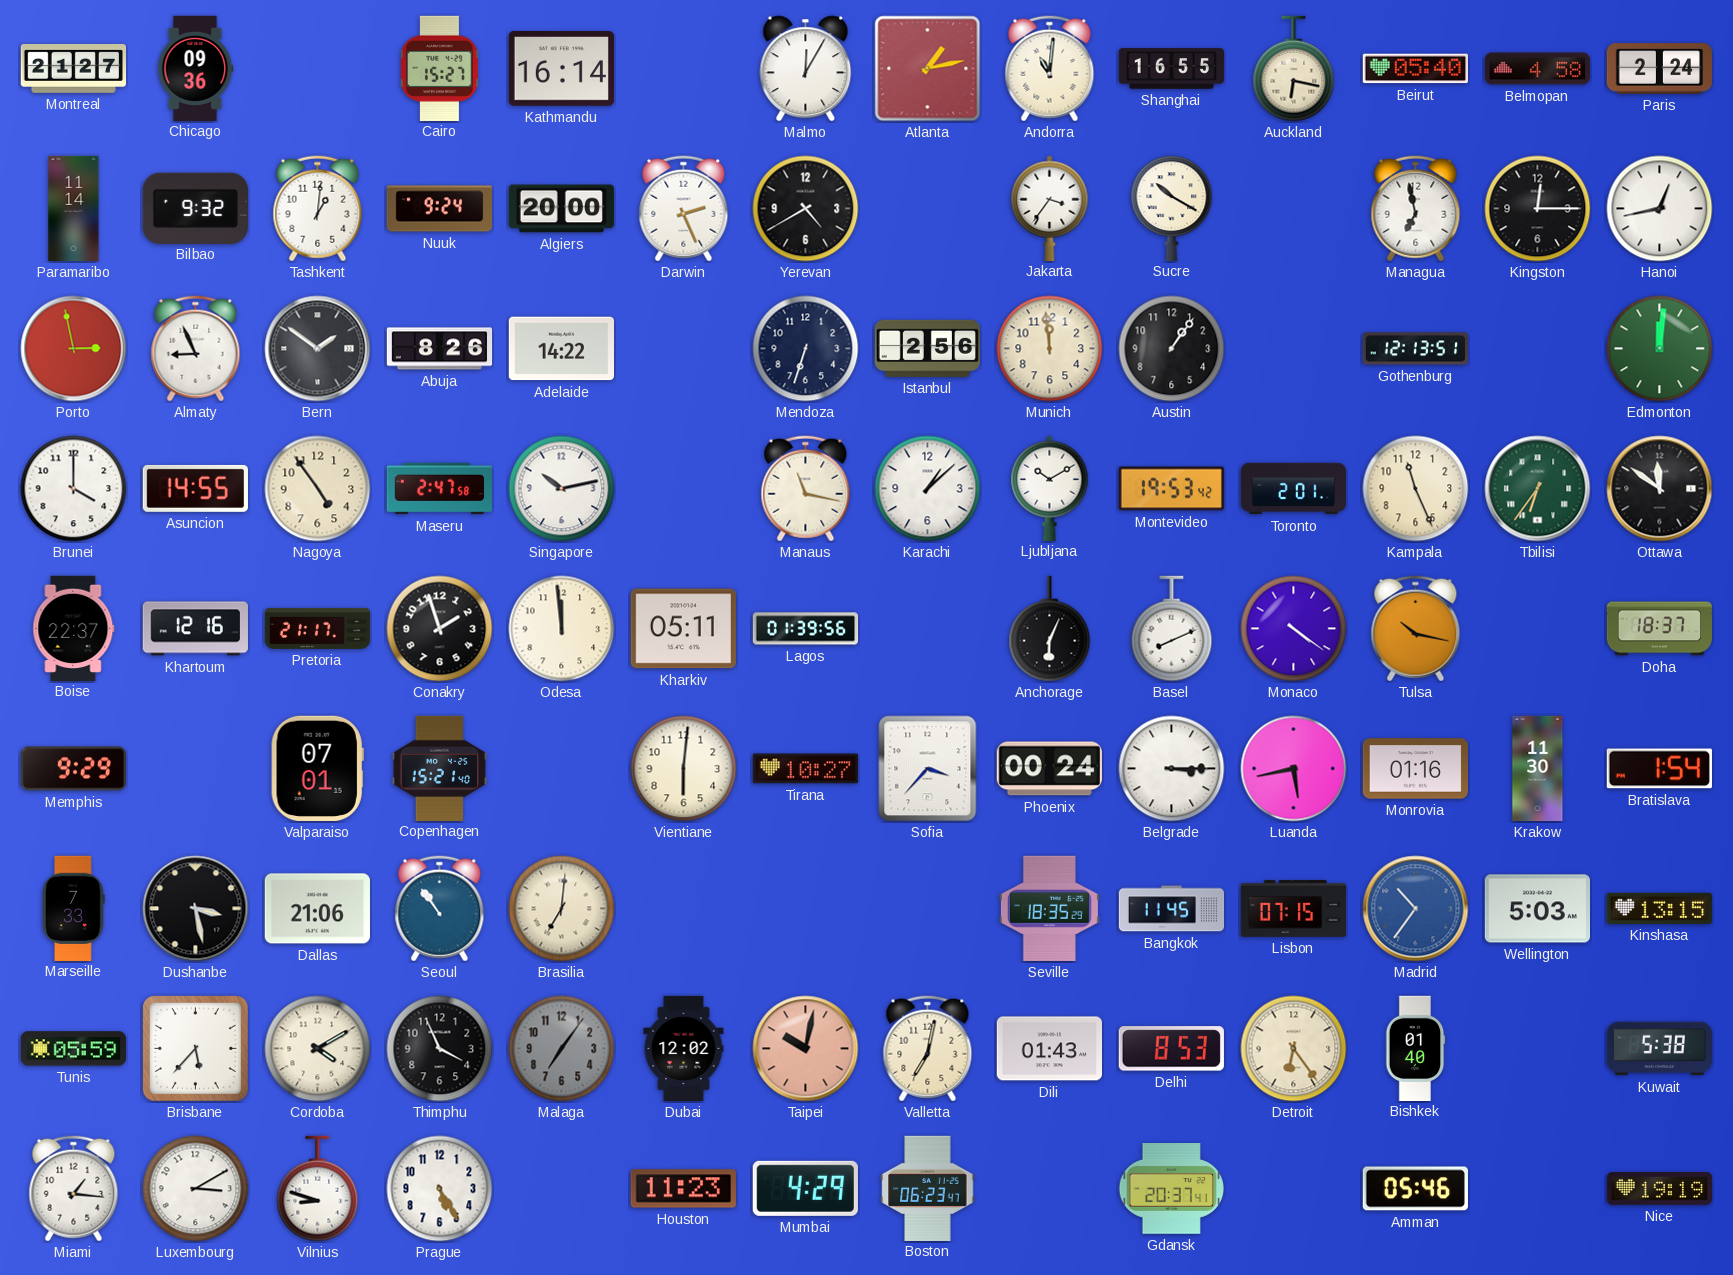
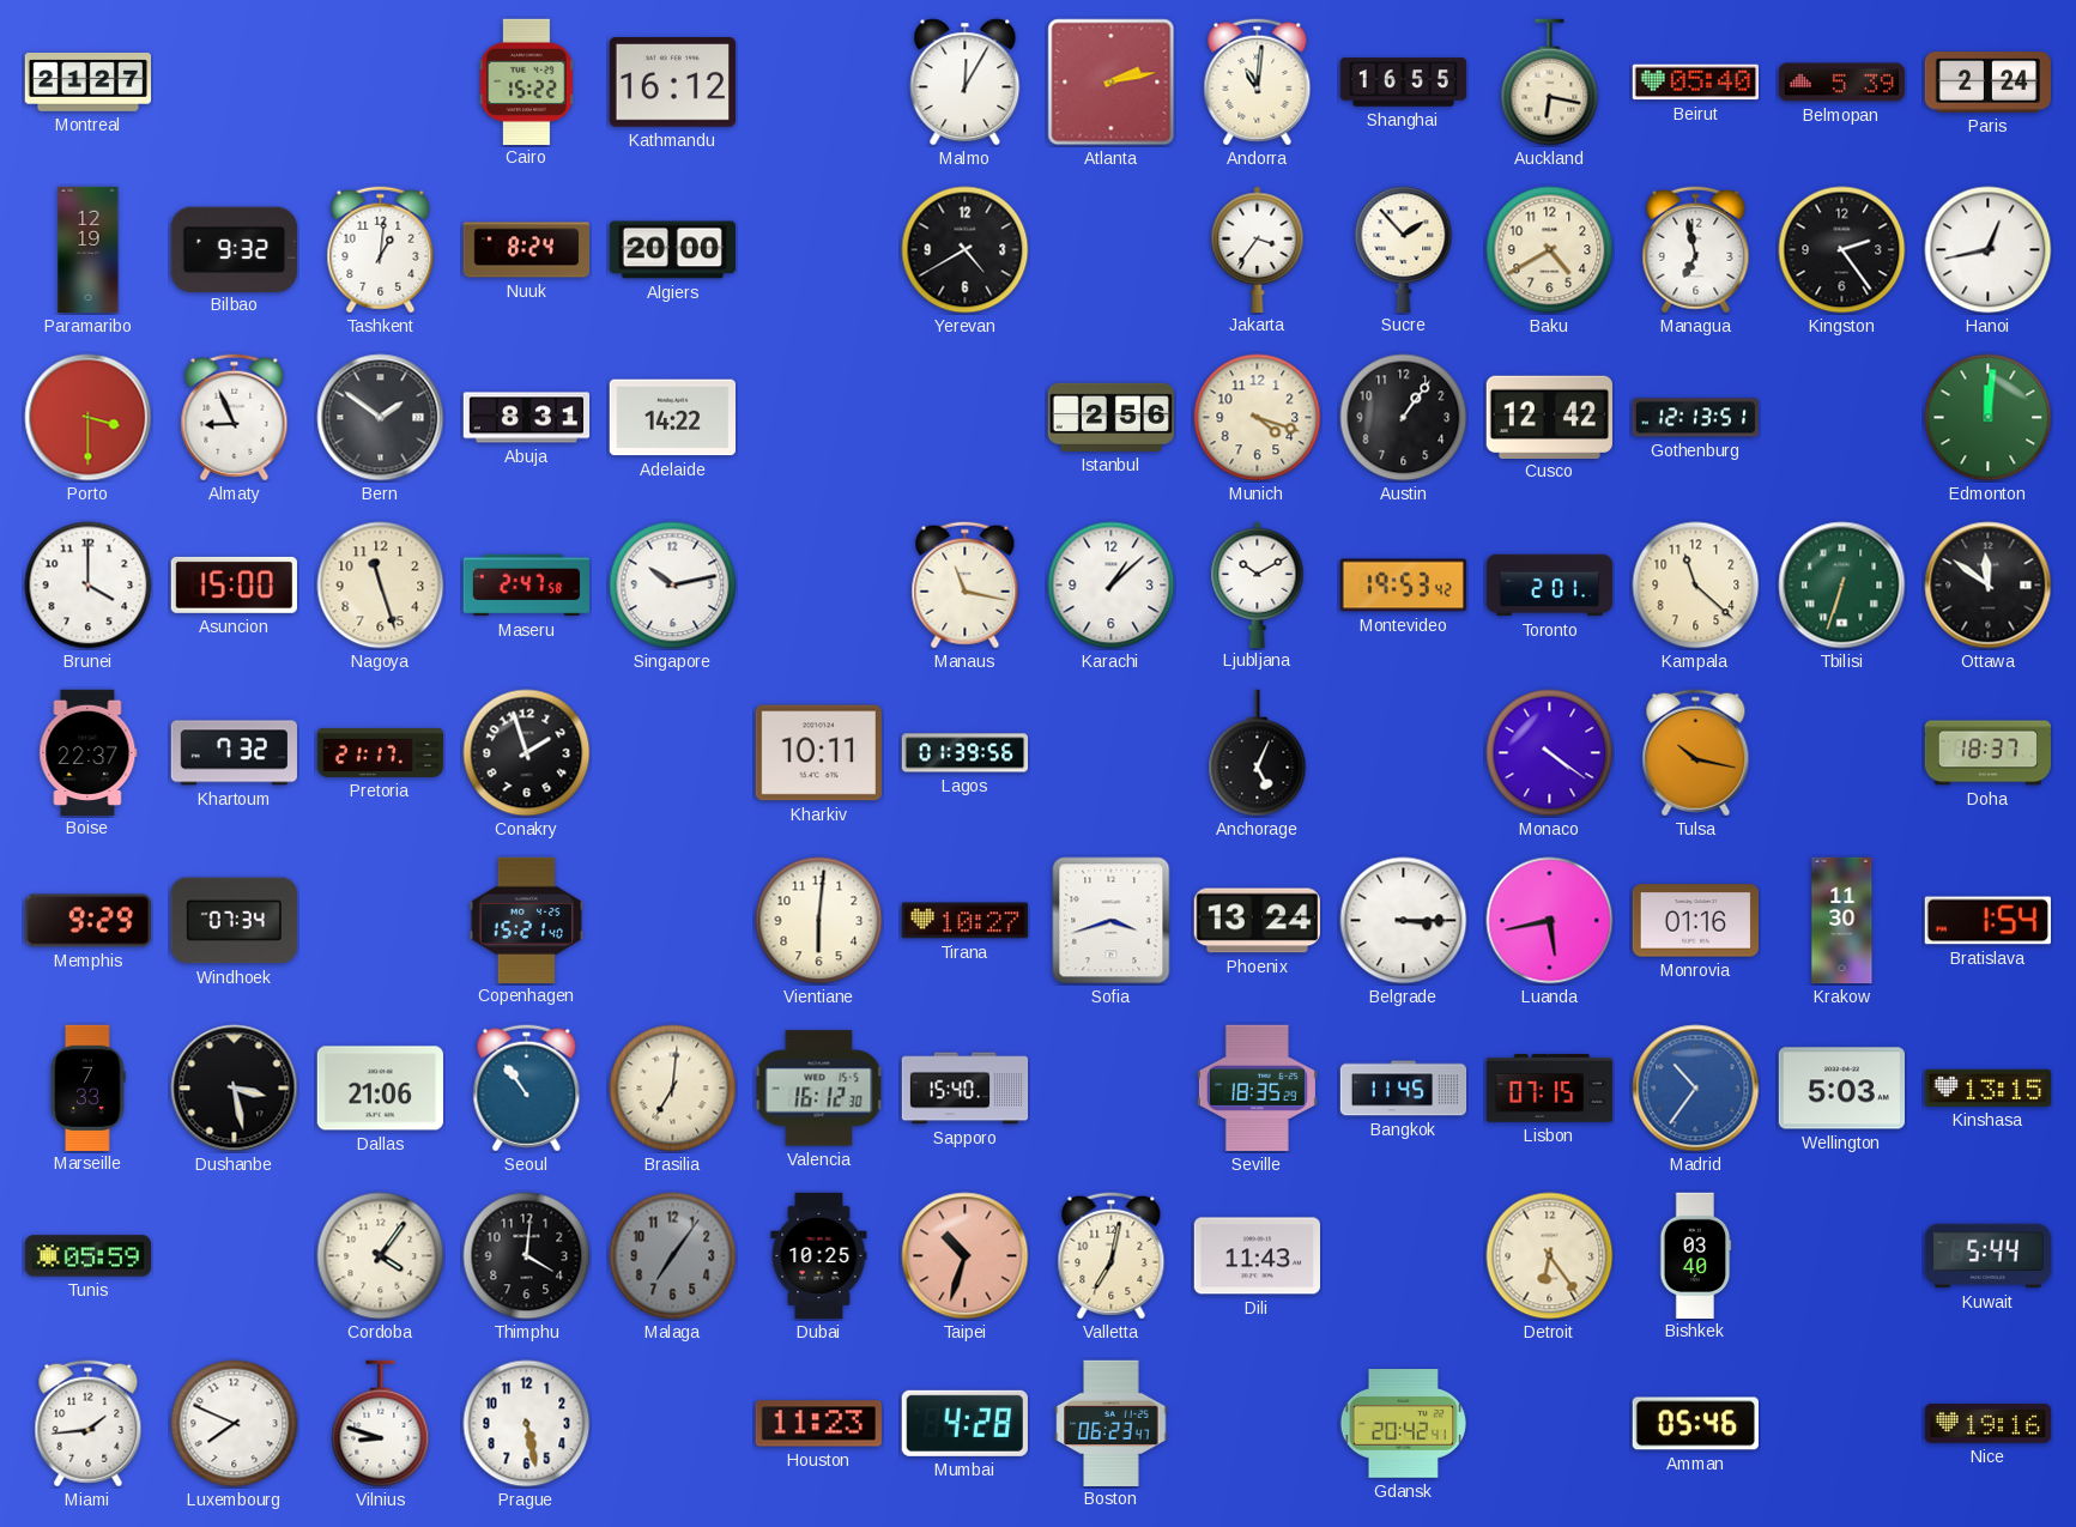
Chicago: 09:36 -> none
Cairo: 15:27 -> 15:22
Kathmandu: 16:14 -> 16:12
Atlanta: 1:13 -> 2:13
Belmopan: 4:58 -> 5:39
Paramaribo: 11:14 -> 12:19
Nuuk: 9:24 -> 8:24
Darwin: 2:26 -> none
Sucre: 10:20 -> 1:53
Baku: none -> 4:40
Kingston: 12:15 -> 2:24
Porto: 2:58 -> 3:30
Abuja: 8:26 -> 8:31
Mendoza: 6:33 -> none
Munich: 11:59 -> 4:18
Cusco: none -> 12:42
Asuncion: 14:55 -> 15:00
Nagoya: 4:54 -> 11:27
Kampala: 11:26 -> 11:22
Tbilisi: 6:36 -> 6:33
Khartoum: 12:16 -> 7:32
Odesa: 11:59 -> none
Kharkiv: 05:11 -> 10:11
Anchorage: 6:04 -> 5:04
Basel: 8:11 -> none
Windhoek: none -> 07:34
Valparaiso: 07:01 -> none
Sofia: 3:37 -> 3:42
Phoenix: 00:24 -> 13:24
Valencia: none -> 16:12
Sapporo: none -> 15:40
Brisbane: 5:37 -> none
Cordoba: 4:10 -> 4:06
Thimphu: 3:56 -> 4:01
Dubai: 12:02 -> 10:25
Taipei: 10:02 -> 10:33
Dili: 01:43 -> 11:43
Delhi: 8:53 -> none
Bishkek: 01:40 -> 03:40
Kuwait: 5:38 -> 5:44
Miami: 1:16 -> 1:44
Luxembourg: 3:10 -> 7:49
Prague: 5:25 -> 5:28
Mumbai: 4:29 -> 4:28
Gdansk: 20:37 -> 20:42
Nice: 19:19 -> 19:16
